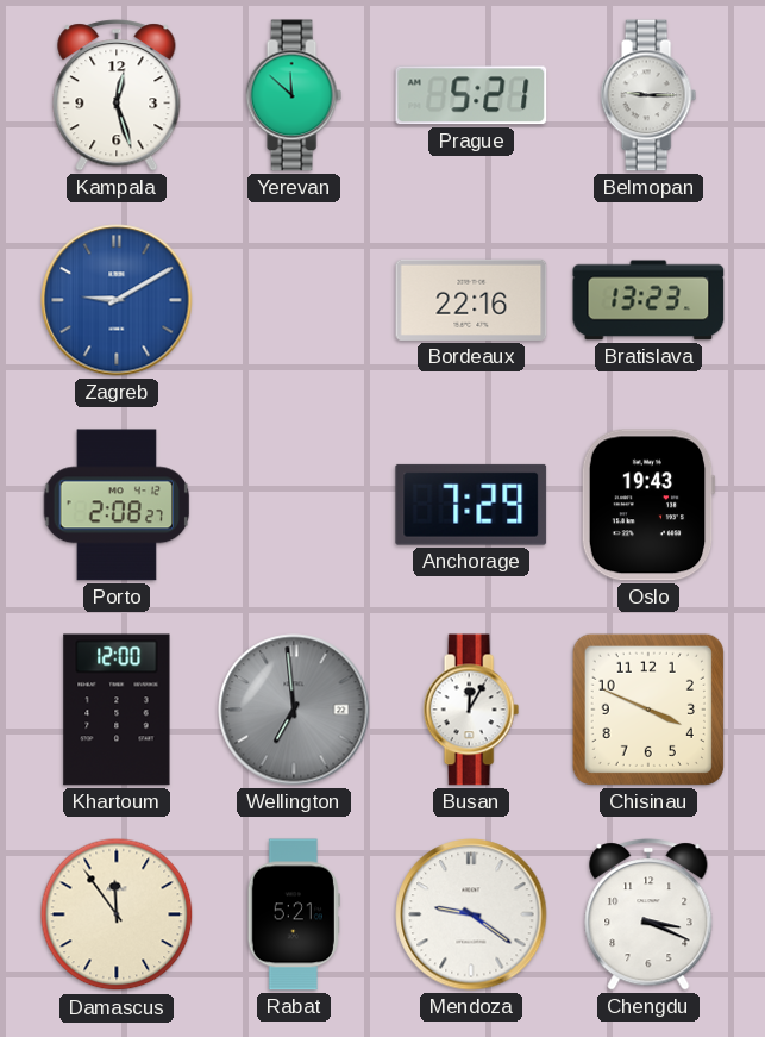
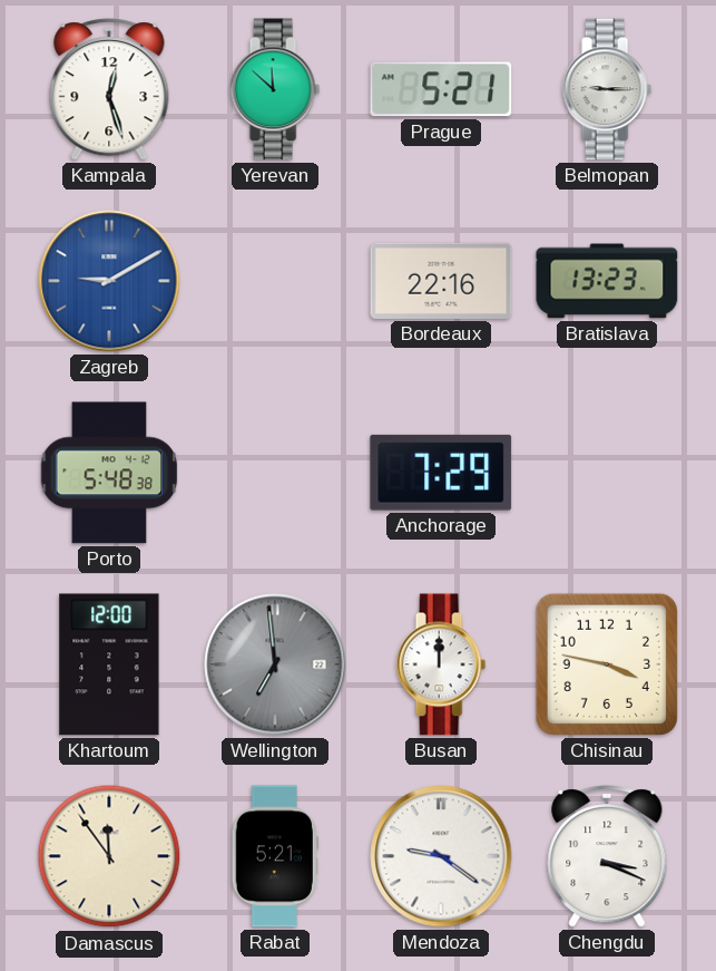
Porto: 2:08 -> 5:48
Oslo: 19:43 -> none
Busan: 12:05 -> 12:00
Chisinau: 3:49 -> 3:47
